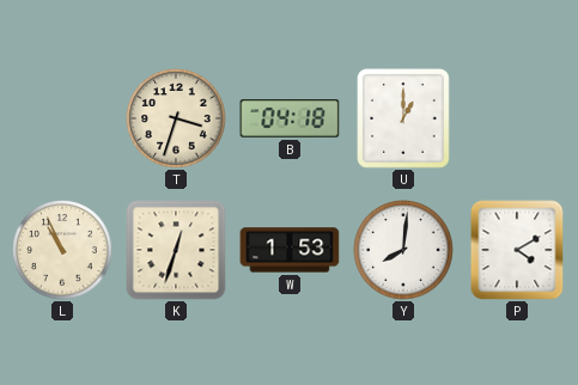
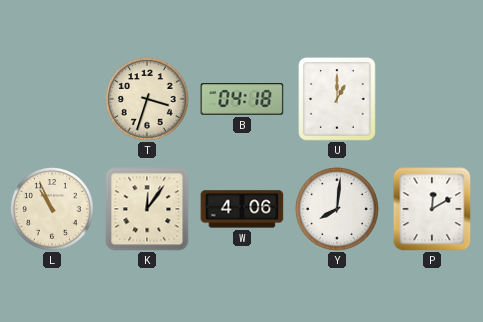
K: 12:33 -> 12:06
W: 1:53 -> 4:06
P: 4:10 -> 12:10
